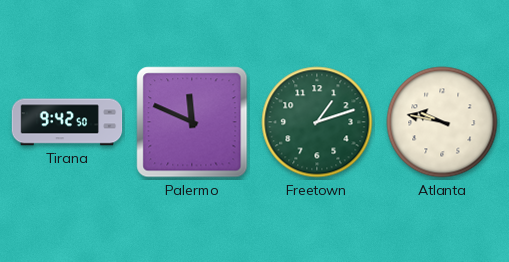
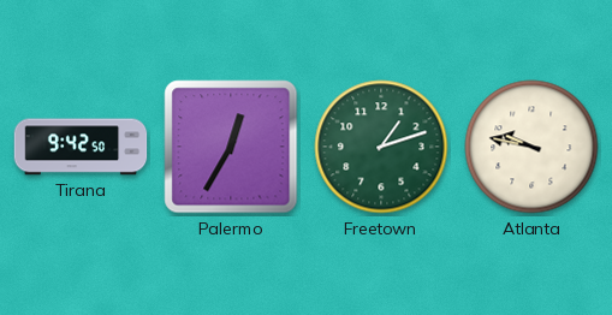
Palermo: 11:49 -> 12:35
